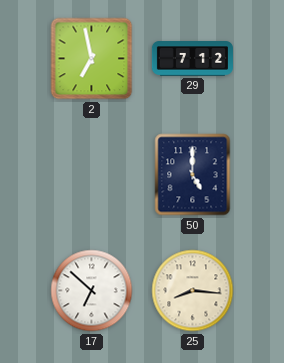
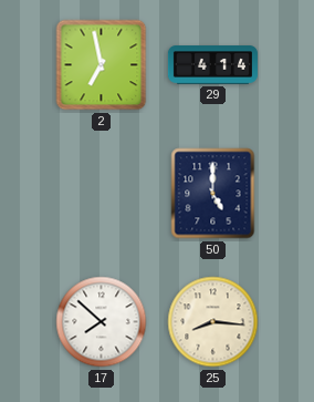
29: 7:12 -> 4:14
17: 6:52 -> 7:52
